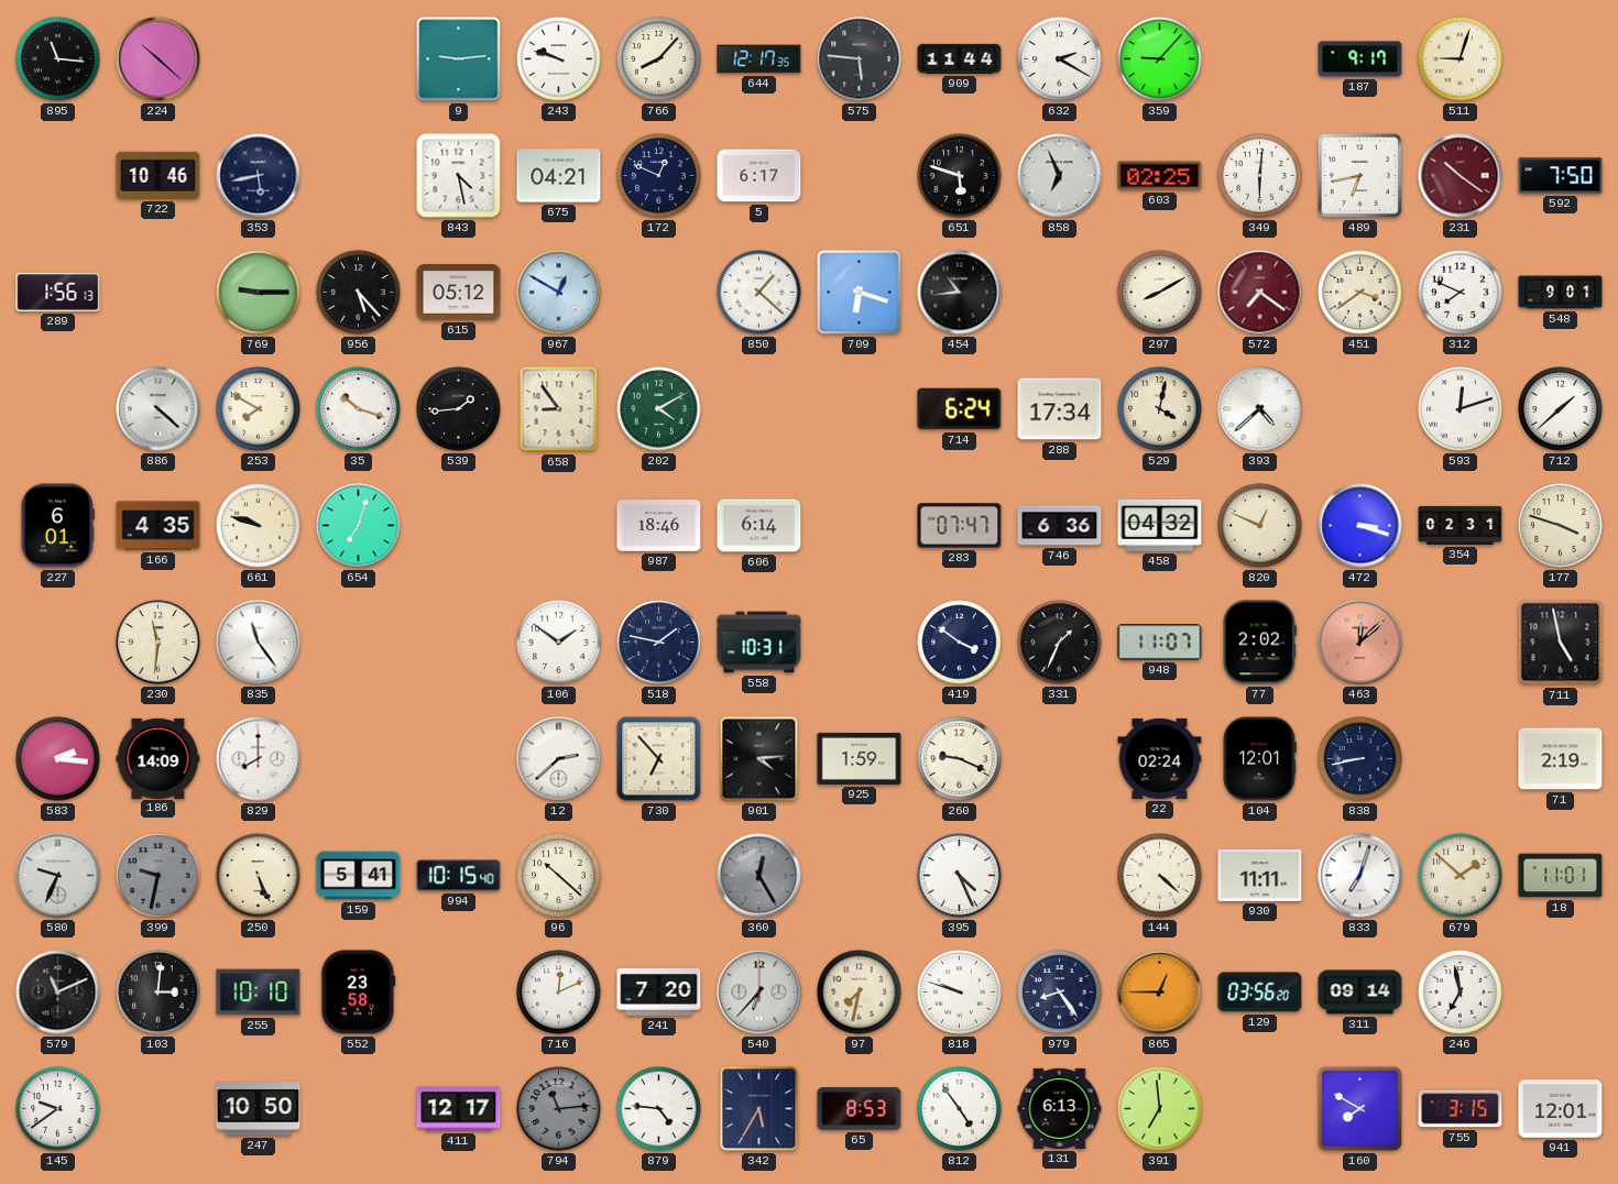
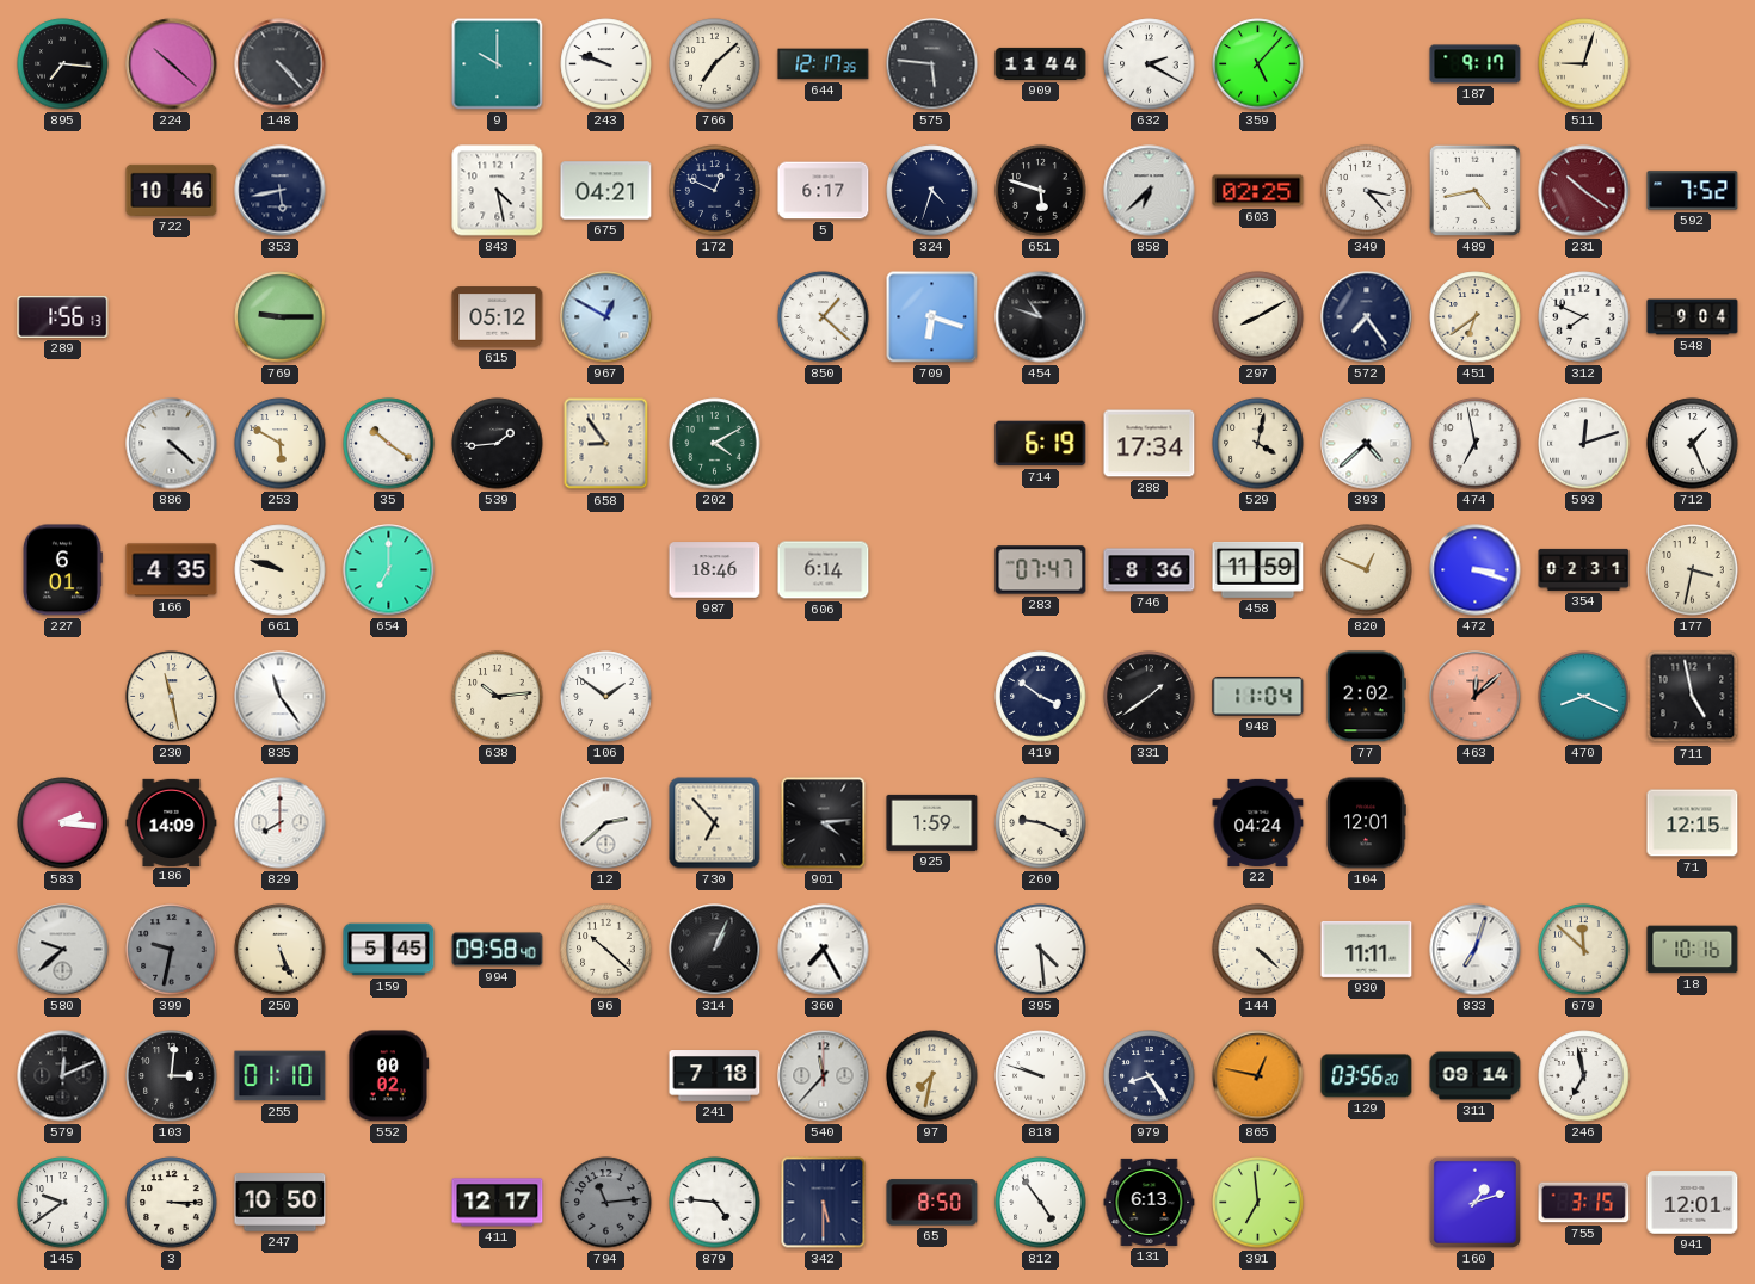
895: 11:16 -> 7:16
148: none -> 4:23
9: 9:14 -> 10:00
766: 8:07 -> 7:08
359: 9:07 -> 5:07
324: none -> 4:33
858: 6:56 -> 6:38
349: 6:01 -> 3:23
489: 6:43 -> 4:43
592: 7:50 -> 7:52
956: 5:23 -> none
454: 10:44 -> 10:48
572: 7:21 -> 7:24
572 dial: burgundy -> navy
451: 3:39 -> 6:39
548: 9:01 -> 9:04
253: 7:50 -> 5:50
35: 10:18 -> 10:21
714: 6:24 -> 6:19
474: none -> 6:58
712: 1:38 -> 1:26
654: 7:03 -> 7:00
746: 6:36 -> 8:36
458: 04:32 -> 11:59
177: 3:48 -> 3:32
230: 11:31 -> 11:28
638: none -> 10:14
518: 1:47 -> none
558: 10:31 -> none
331: 1:34 -> 1:39
948: 11:07 -> 11:04
470: none -> 8:19
22: 02:24 -> 04:24
838: 8:43 -> none
71: 2:19 -> 12:15
580: 9:34 -> 9:38
159: 5:41 -> 5:45
994: 10:15 -> 09:58
314: none -> 1:04
360: 12:25 -> 7:25
360 dial: grey -> white
395: 4:26 -> 4:29
679: 1:52 -> 11:52
18: 11:01 -> 10:16
579: 11:11 -> 12:11
255: 10:10 -> 01:10
552: 23:58 -> 00:02
716: 12:11 -> none
241: 7:20 -> 7:18
540: 6:37 -> 11:37
865: 12:45 -> 12:47
3: none -> 3:15
342: 5:35 -> 5:30
65: 8:53 -> 8:50
160: 7:50 -> 1:12
